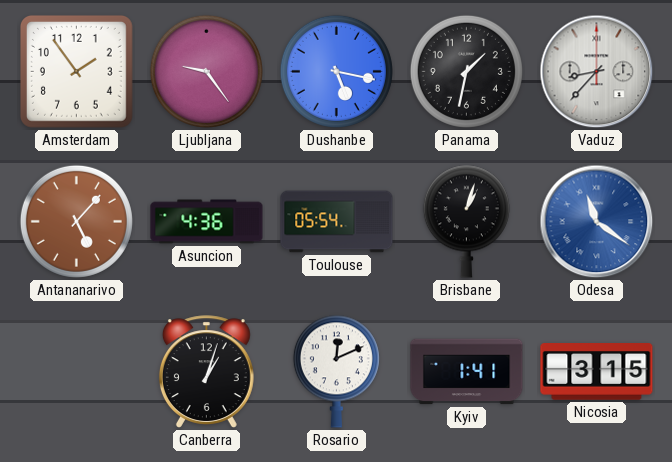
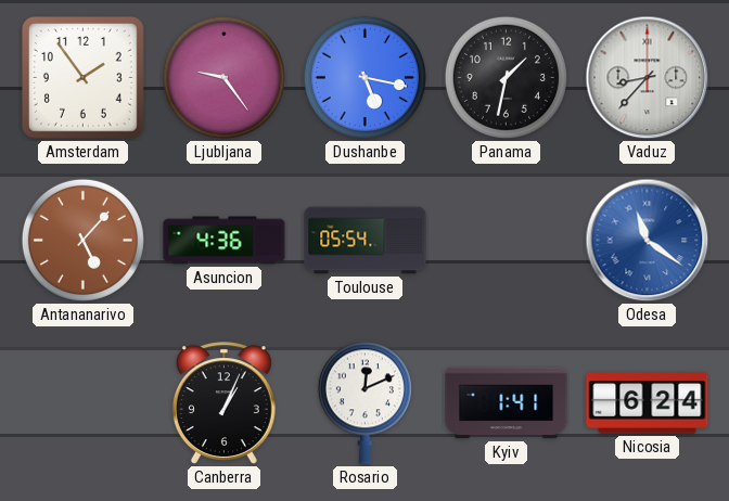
Brisbane: 1:03 -> none
Canberra: 1:03 -> 1:04
Nicosia: 3:15 -> 6:24
